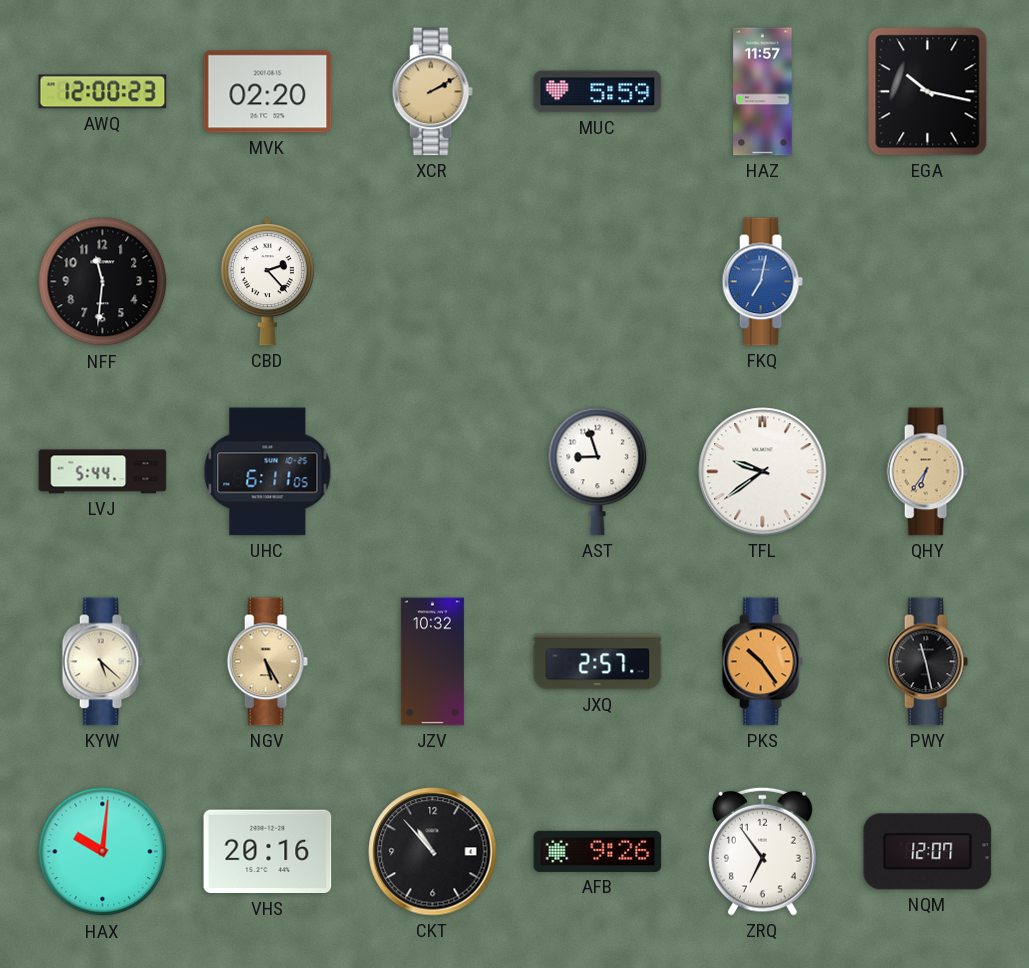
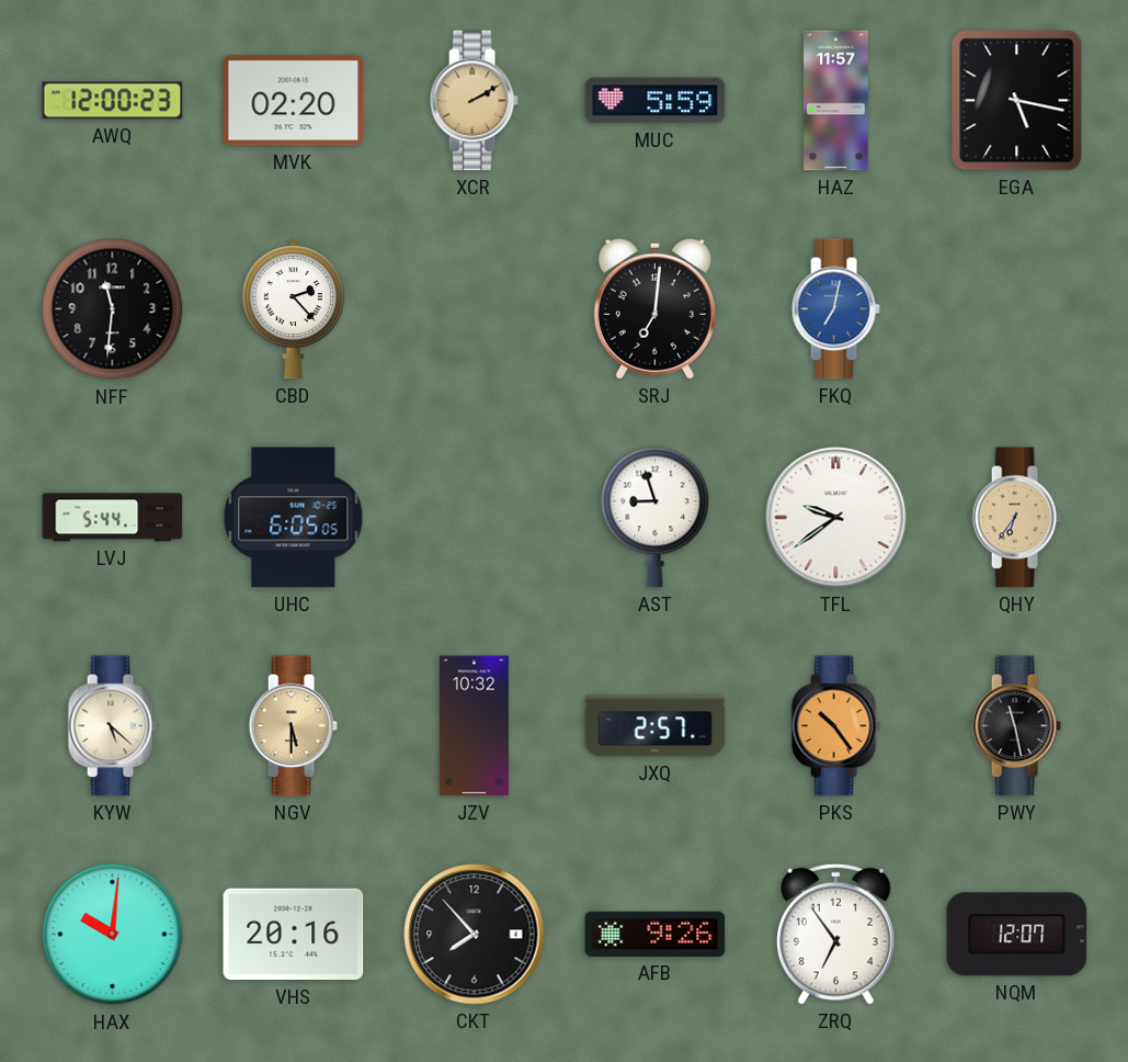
EGA: 10:17 -> 5:17
SRJ: none -> 7:01
UHC: 6:11 -> 6:05
NGV: 5:25 -> 5:30
CKT: 10:53 -> 7:53
